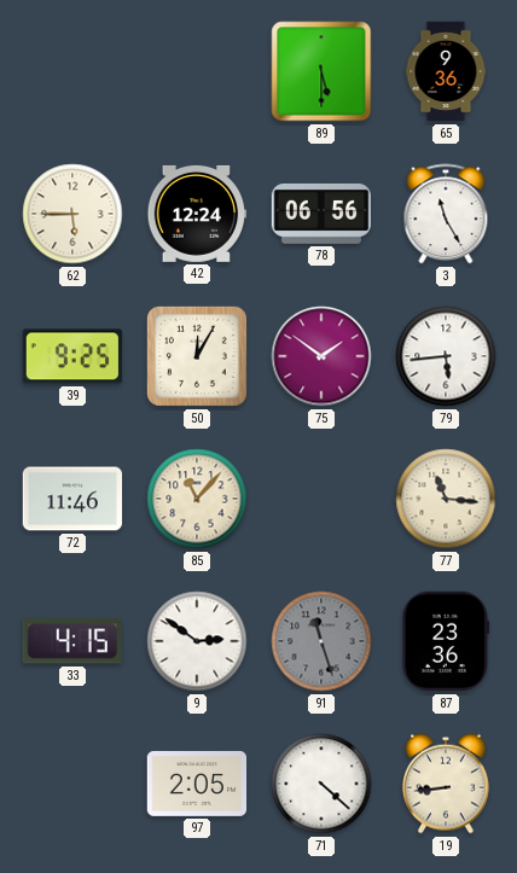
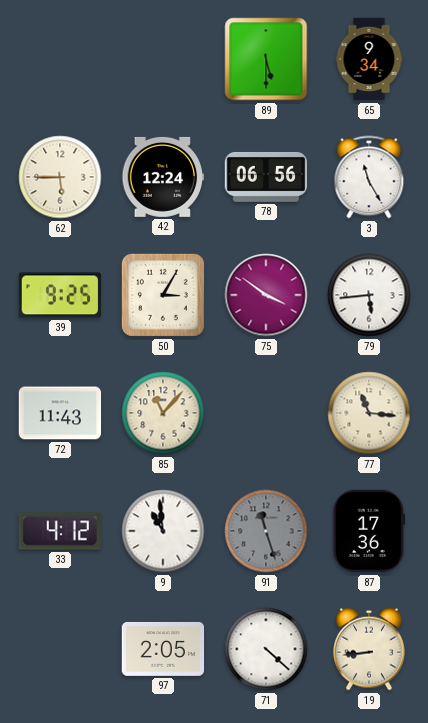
65: 9:36 -> 9:34
50: 12:05 -> 3:05
75: 1:51 -> 3:51
72: 11:46 -> 11:43
33: 4:15 -> 4:12
9: 2:51 -> 10:59
87: 23:36 -> 17:36
